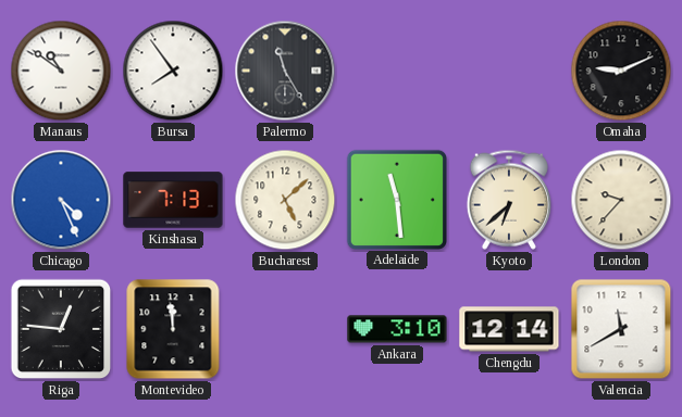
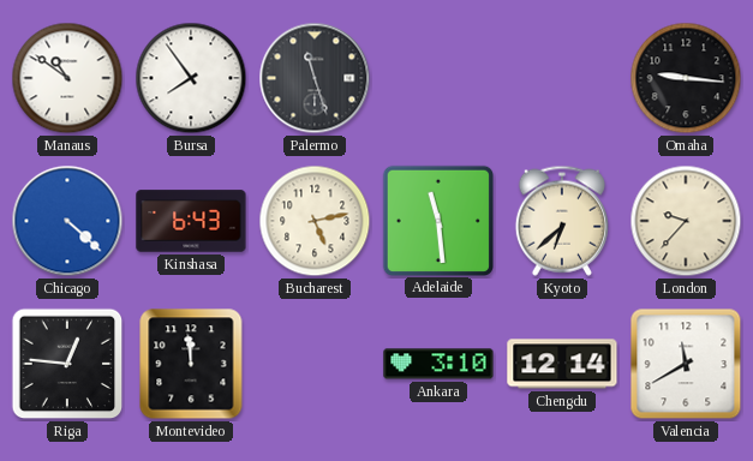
Palermo: 11:25 -> 11:27
Omaha: 9:11 -> 9:16
Chicago: 4:26 -> 4:22
Kinshasa: 7:13 -> 6:43
Bucharest: 5:08 -> 5:13
